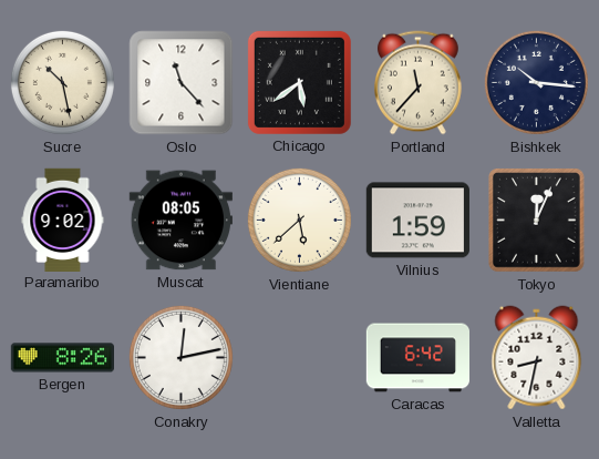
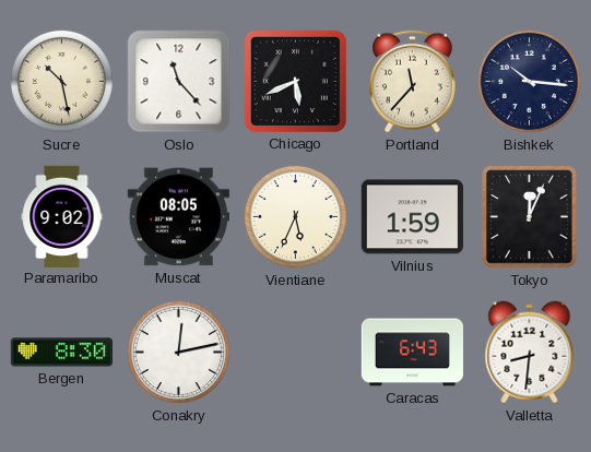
Chicago: 5:39 -> 5:41
Vientiane: 5:38 -> 5:34
Bergen: 8:26 -> 8:30
Caracas: 6:42 -> 6:43
Valletta: 8:32 -> 8:31
